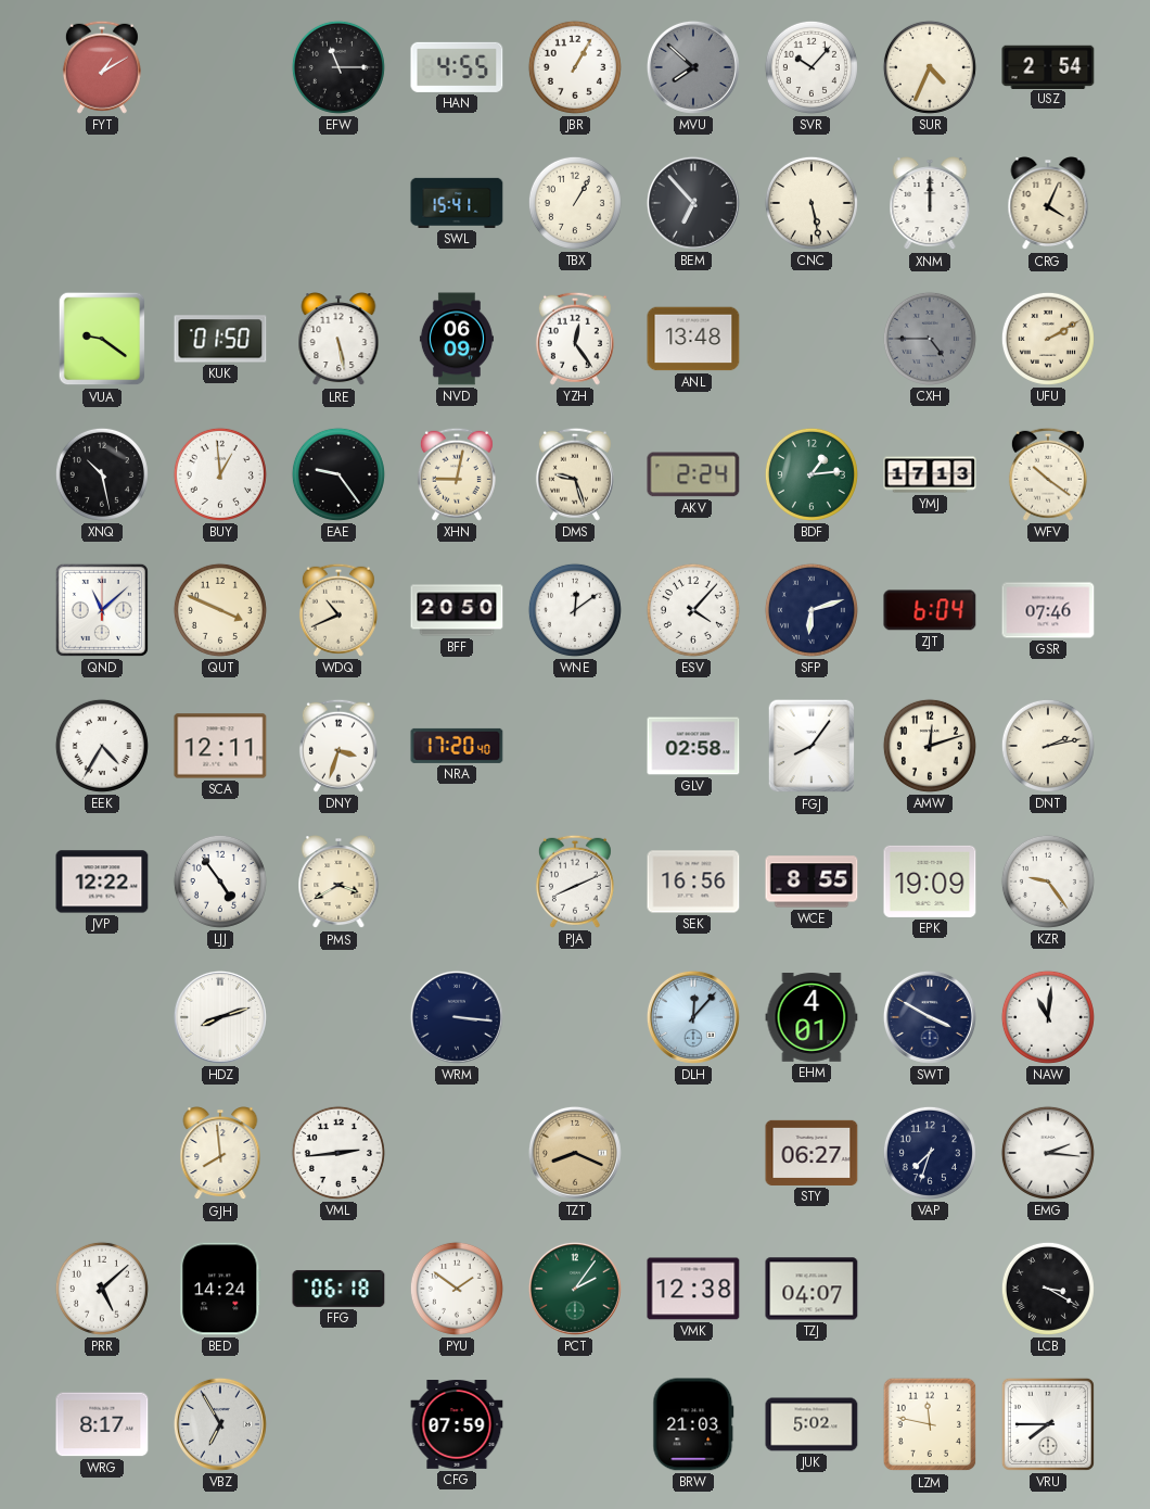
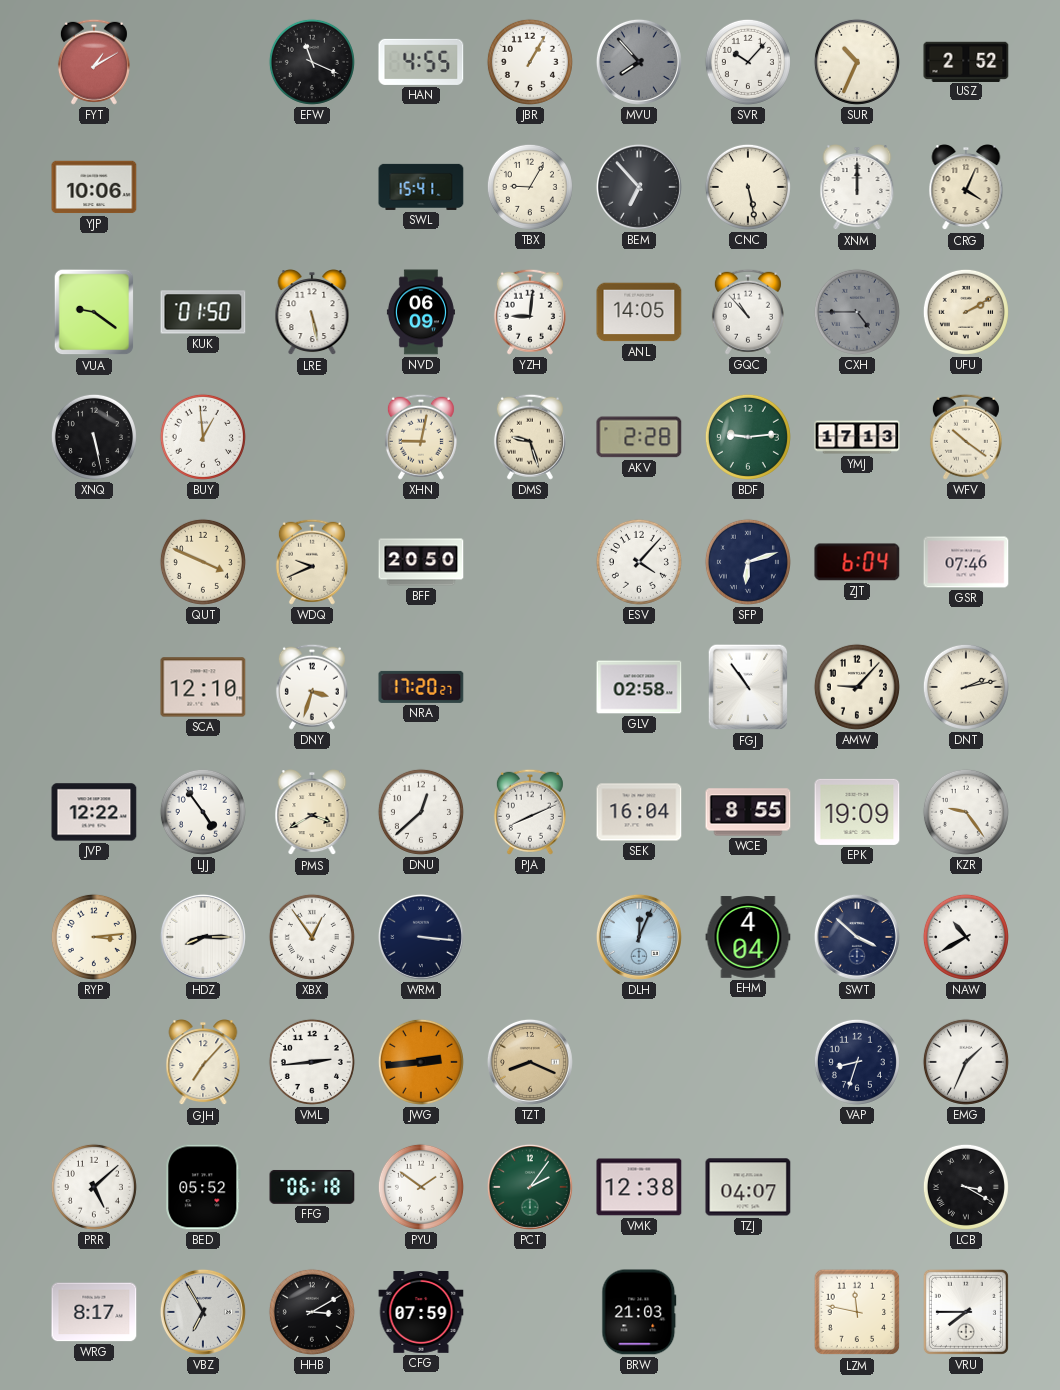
EFW: 11:15 -> 11:19
MVU: 7:52 -> 7:53
SUR: 4:34 -> 10:34
USZ: 2:54 -> 2:52
YJP: none -> 10:06
TBX: 1:05 -> 9:05
YZH: 12:24 -> 9:01
ANL: 13:48 -> 14:05
GQC: none -> 10:53
XNQ: 10:28 -> 5:28
EAE: 9:24 -> none
AKV: 2:24 -> 2:28
BDF: 1:14 -> 9:14
QND: 11:08 -> none
WDQ: 10:41 -> 9:41
WNE: 12:09 -> none
EEK: 4:35 -> none
SCA: 12:11 -> 12:10
NRA: 17:20:40 -> 17:20:27
FGJ: 8:06 -> 10:54
AMW: 12:12 -> 9:07
DNU: none -> 12:38
SEK: 16:56 -> 16:04
RYP: none -> 3:14
HDZ: 8:12 -> 8:15
XBX: none -> 12:54
DLH: 12:07 -> 12:04
EHM: 4:01 -> 4:04
SWT: 3:50 -> 3:52
NAW: 11:01 -> 10:40
GJH: 7:59 -> 7:07
JWG: none -> 2:44
STY: 06:27 -> none
VAP: 7:33 -> 8:33
EMG: 2:16 -> 1:34
BED: 14:24 -> 05:52
HHB: none -> 3:10
JUK: 5:02 -> none
